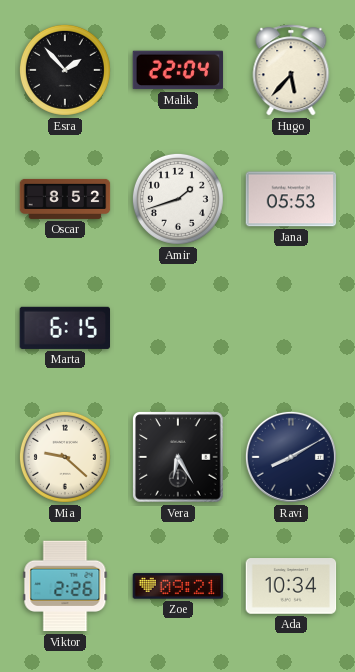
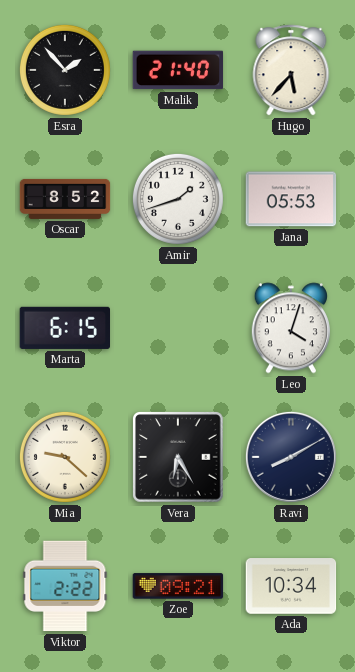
Malik: 22:04 -> 21:40
Leo: none -> 4:03
Viktor: 2:26 -> 2:22
